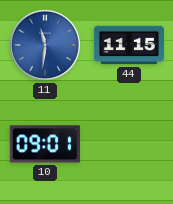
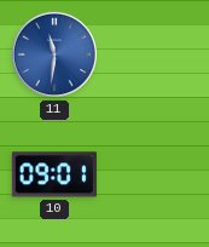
44: 11:15 -> none
